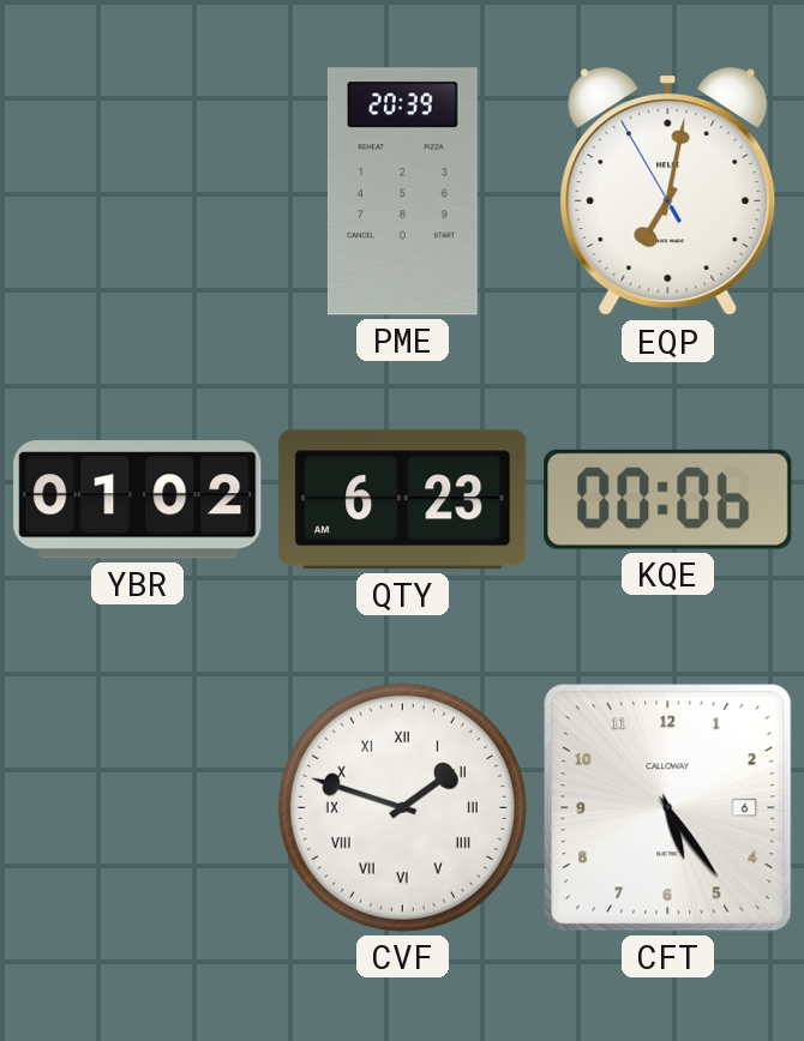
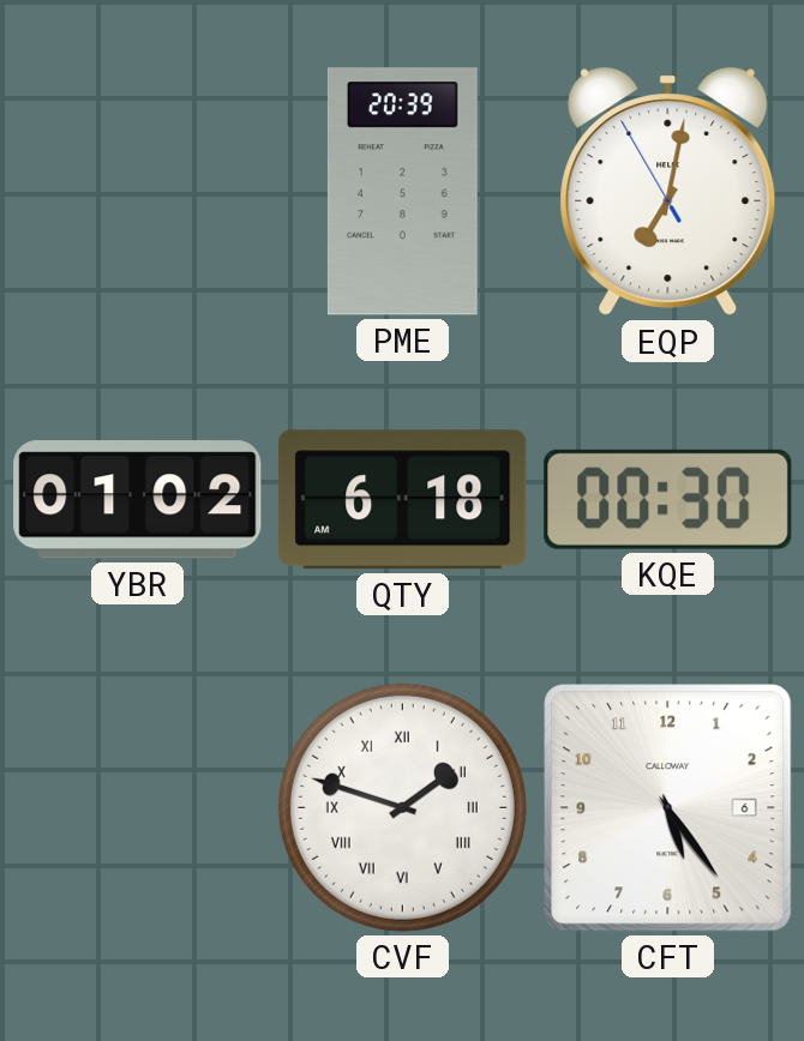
QTY: 6:23 -> 6:18
KQE: 00:06 -> 00:30
